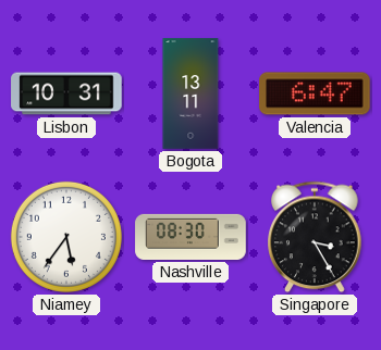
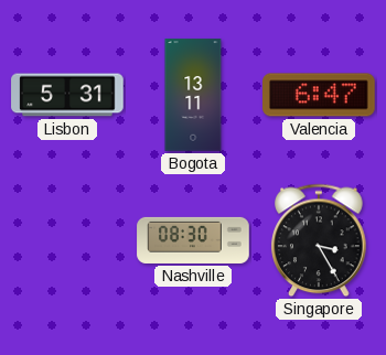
Lisbon: 10:31 -> 5:31
Niamey: 5:36 -> none
